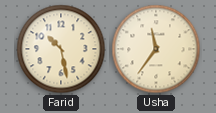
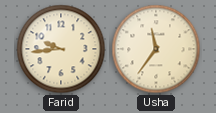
Farid: 10:28 -> 9:44
